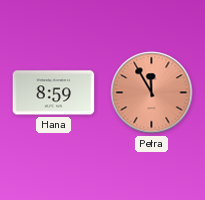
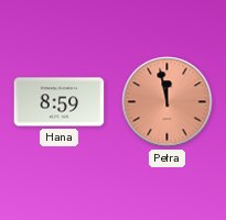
Petra: 11:55 -> 11:58
